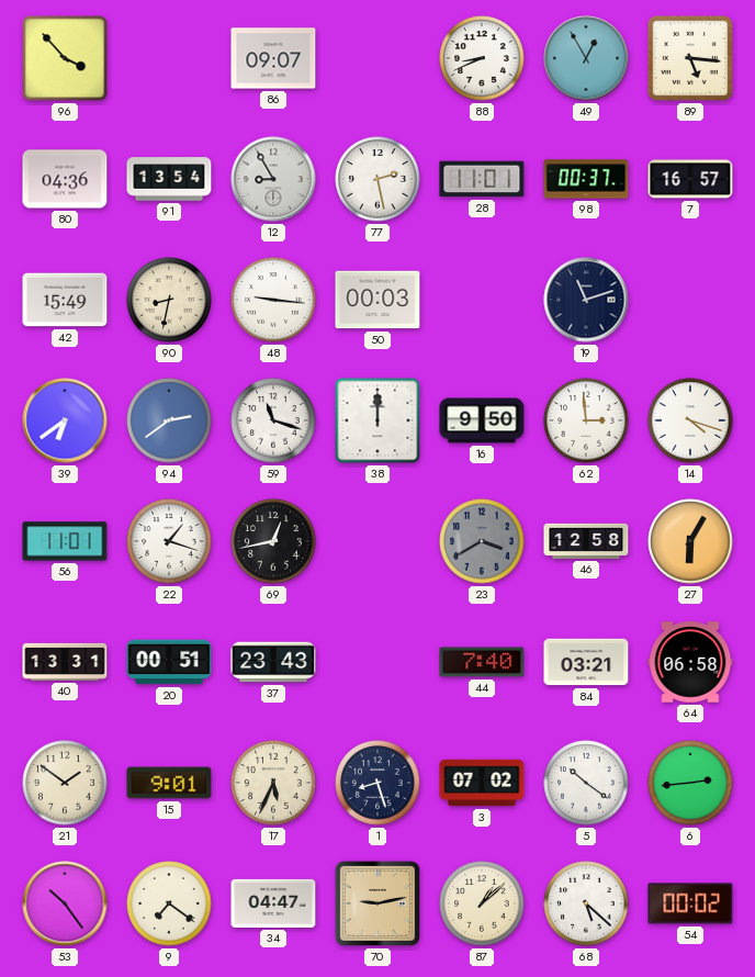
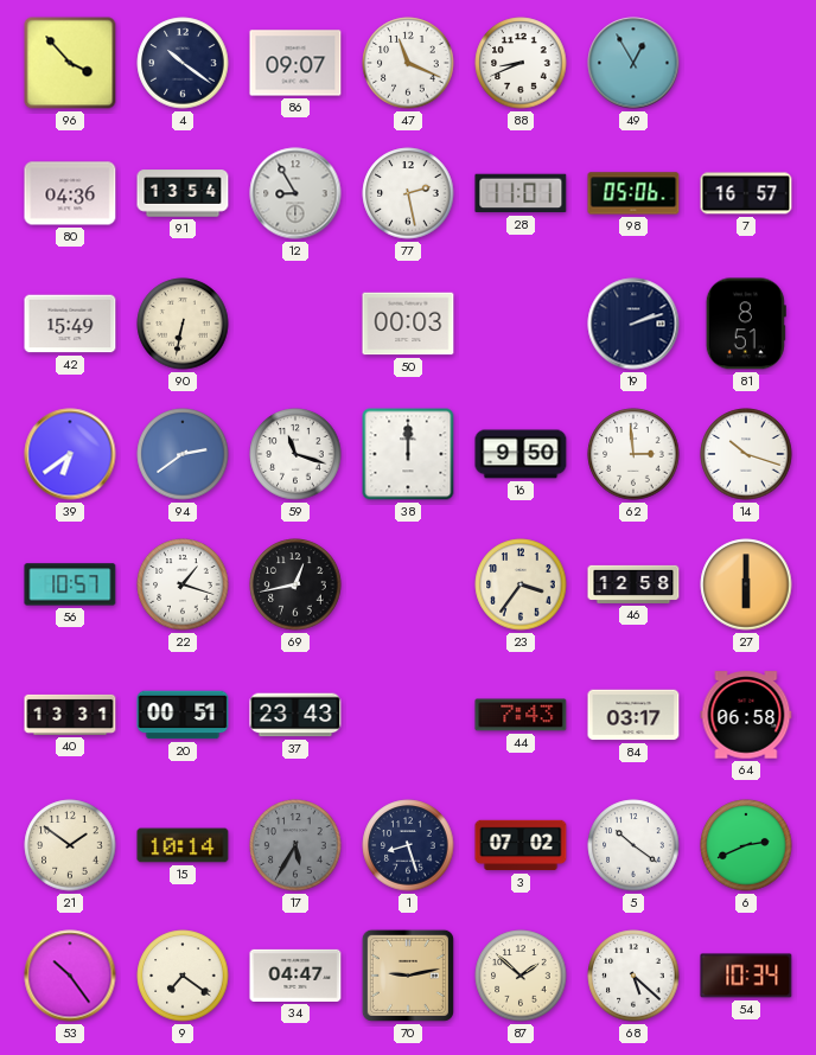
4: none -> 10:21
47: none -> 11:19
89: 5:16 -> none
98: 00:37 -> 05:06
90: 8:32 -> 6:32
48: 9:16 -> none
19: 11:12 -> 2:12
81: none -> 8:51
14: 4:18 -> 10:18
56: 11:01 -> 10:57
23: 3:40 -> 3:36
23 dial: grey -> cream
27: 6:05 -> 6:00
44: 7:40 -> 7:43
84: 03:21 -> 03:17
15: 9:01 -> 10:14
17: 5:34 -> 5:35
17 dial: cream -> grey
6: 2:44 -> 2:41
87: 1:08 -> 1:52
54: 00:02 -> 10:34
